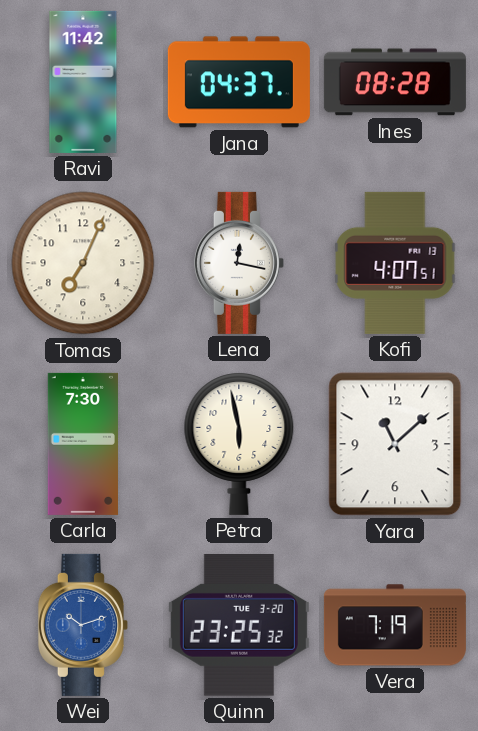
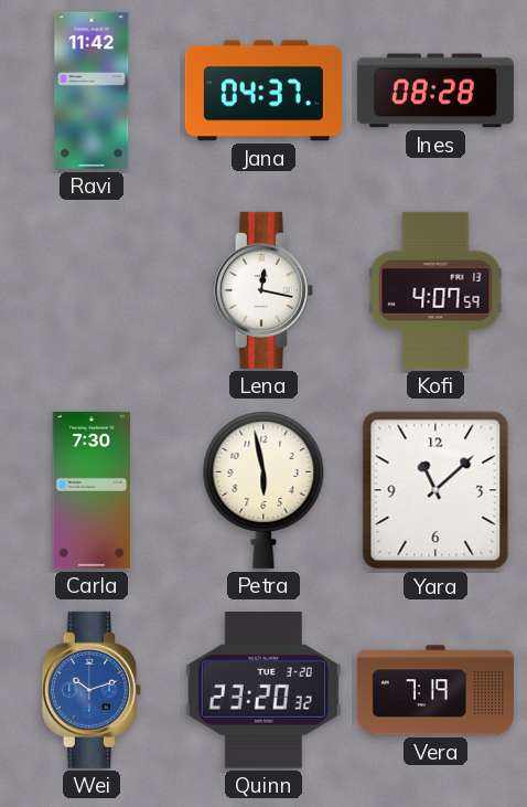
Tomas: 7:04 -> none
Kofi: 4:07:51 -> 4:07:59
Quinn: 23:25 -> 23:20
